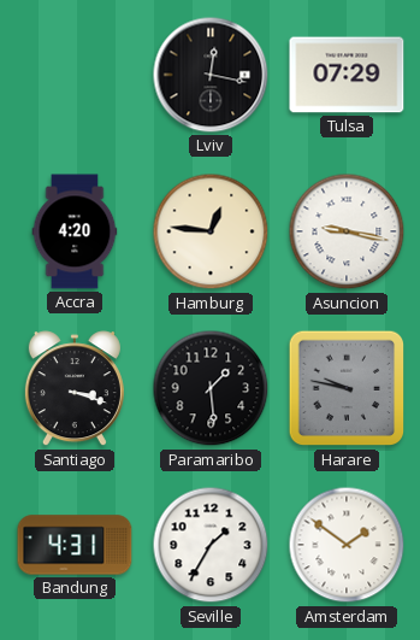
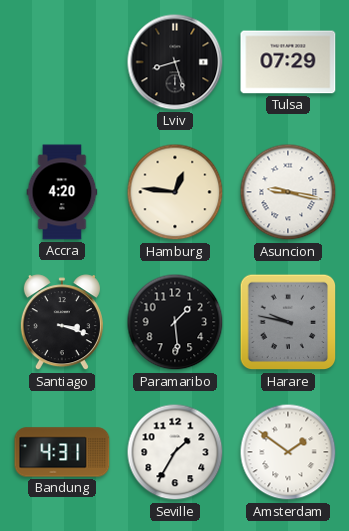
Lviv: 12:17 -> 8:27
